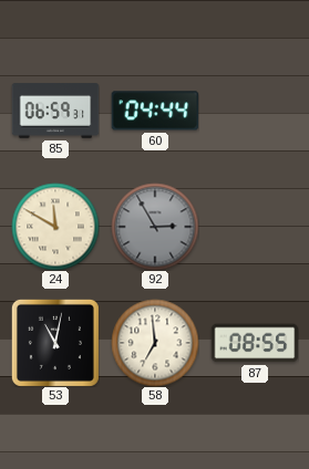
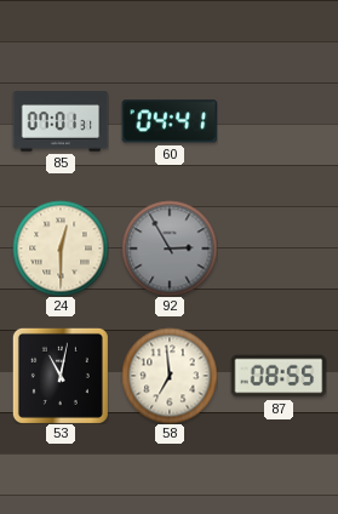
85: 06:59 -> 07:01
60: 04:44 -> 04:41
24: 11:50 -> 12:30
